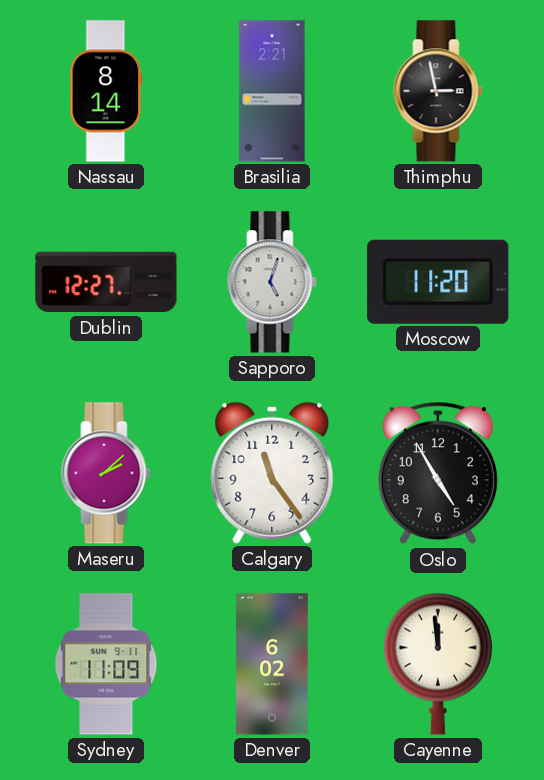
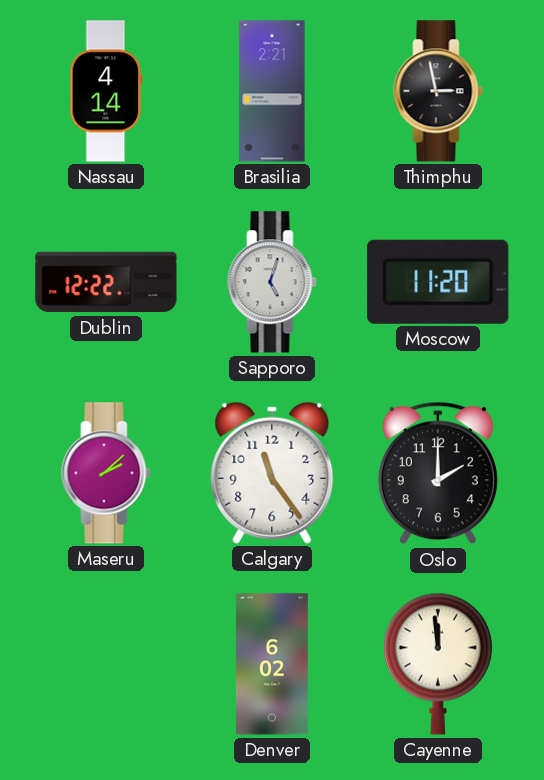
Nassau: 8:14 -> 4:14
Dublin: 12:27 -> 12:22
Oslo: 4:55 -> 2:00
Sydney: 11:09 -> none
